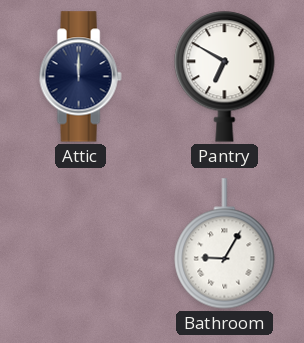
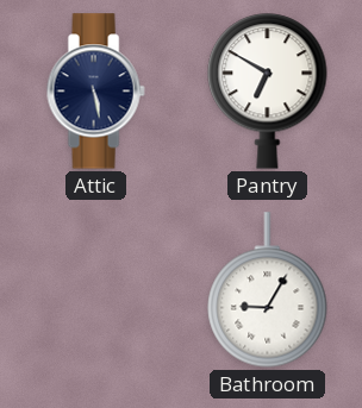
Attic: 12:00 -> 5:28
